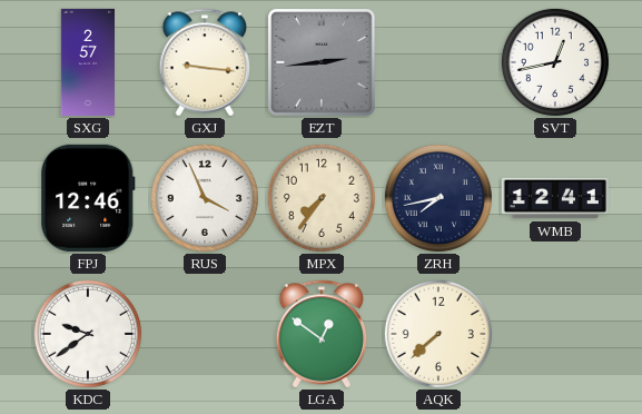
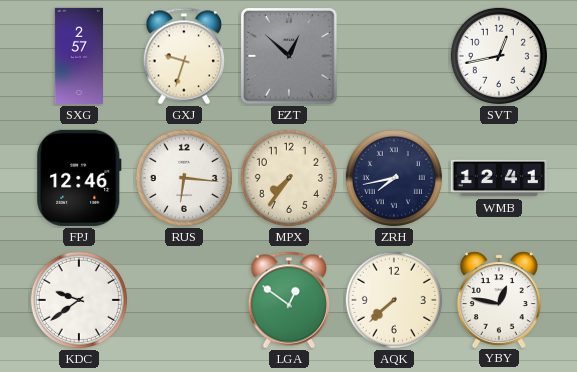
GXJ: 9:16 -> 9:33
EZT: 2:44 -> 12:52
RUS: 3:56 -> 6:16
YBY: none -> 12:47
